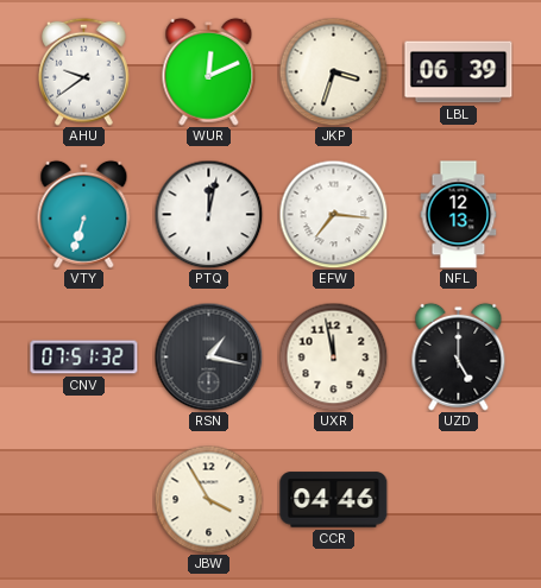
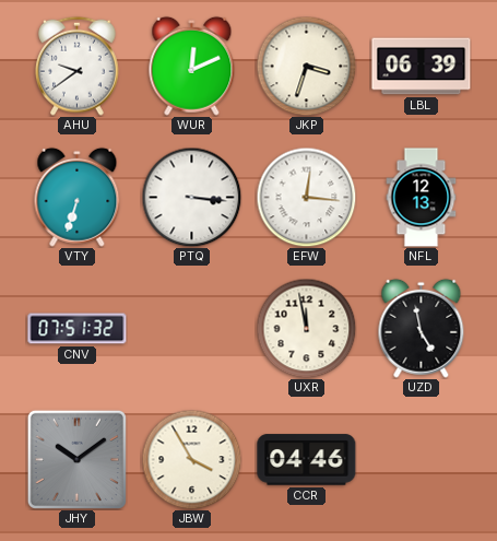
PTQ: 12:02 -> 3:16
EFW: 7:16 -> 12:16
RSN: 1:17 -> none
UZD: 5:00 -> 4:58
JHY: none -> 10:09
